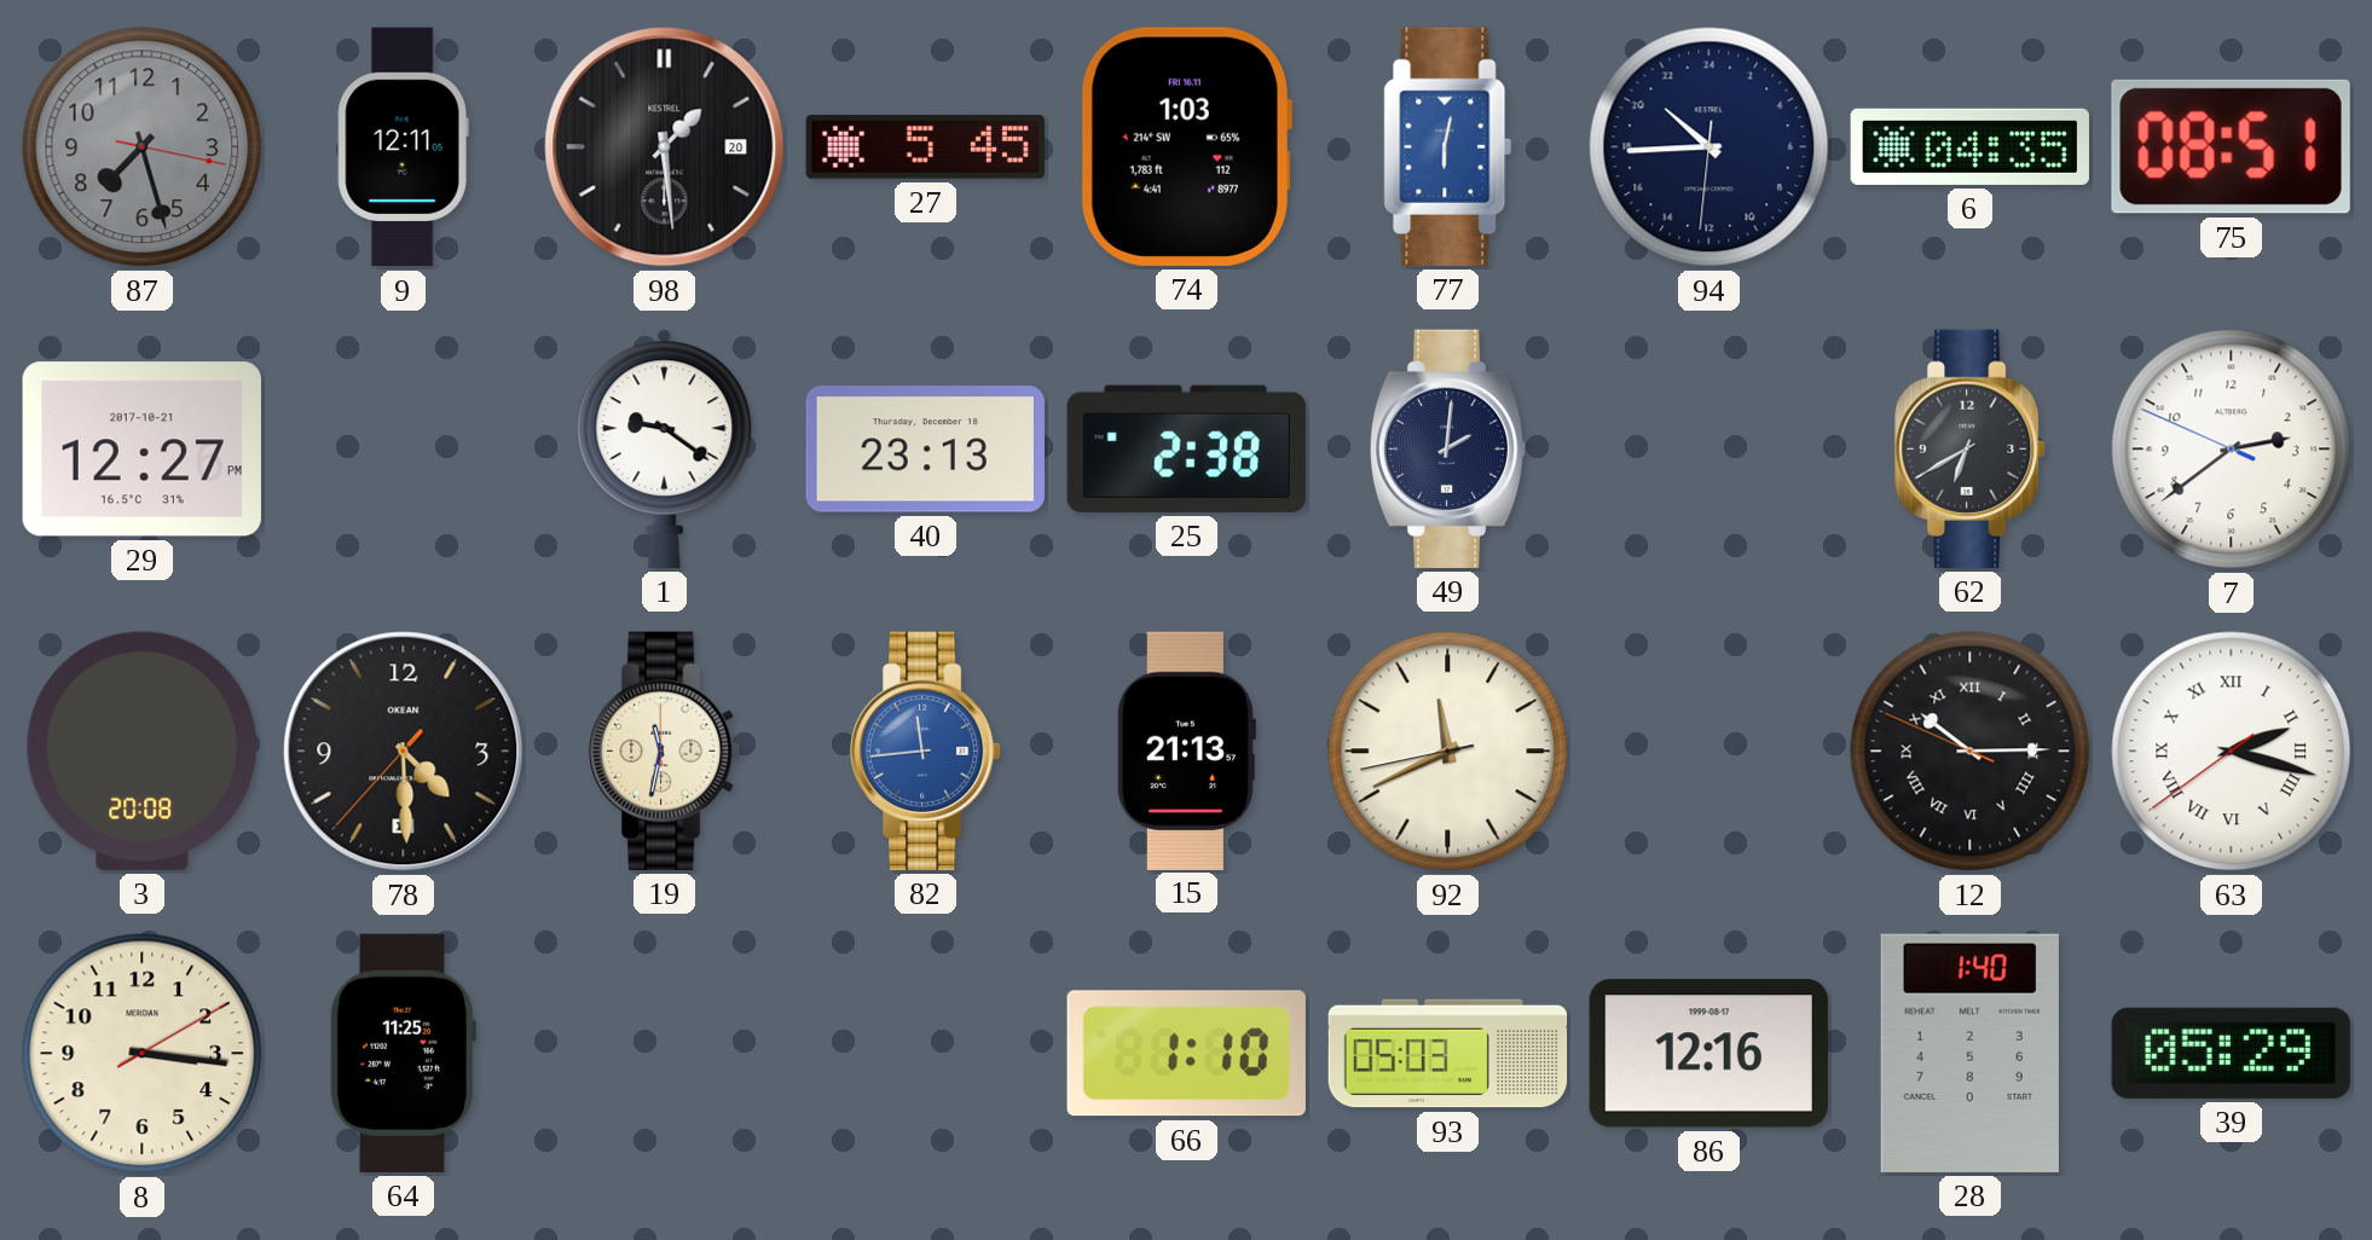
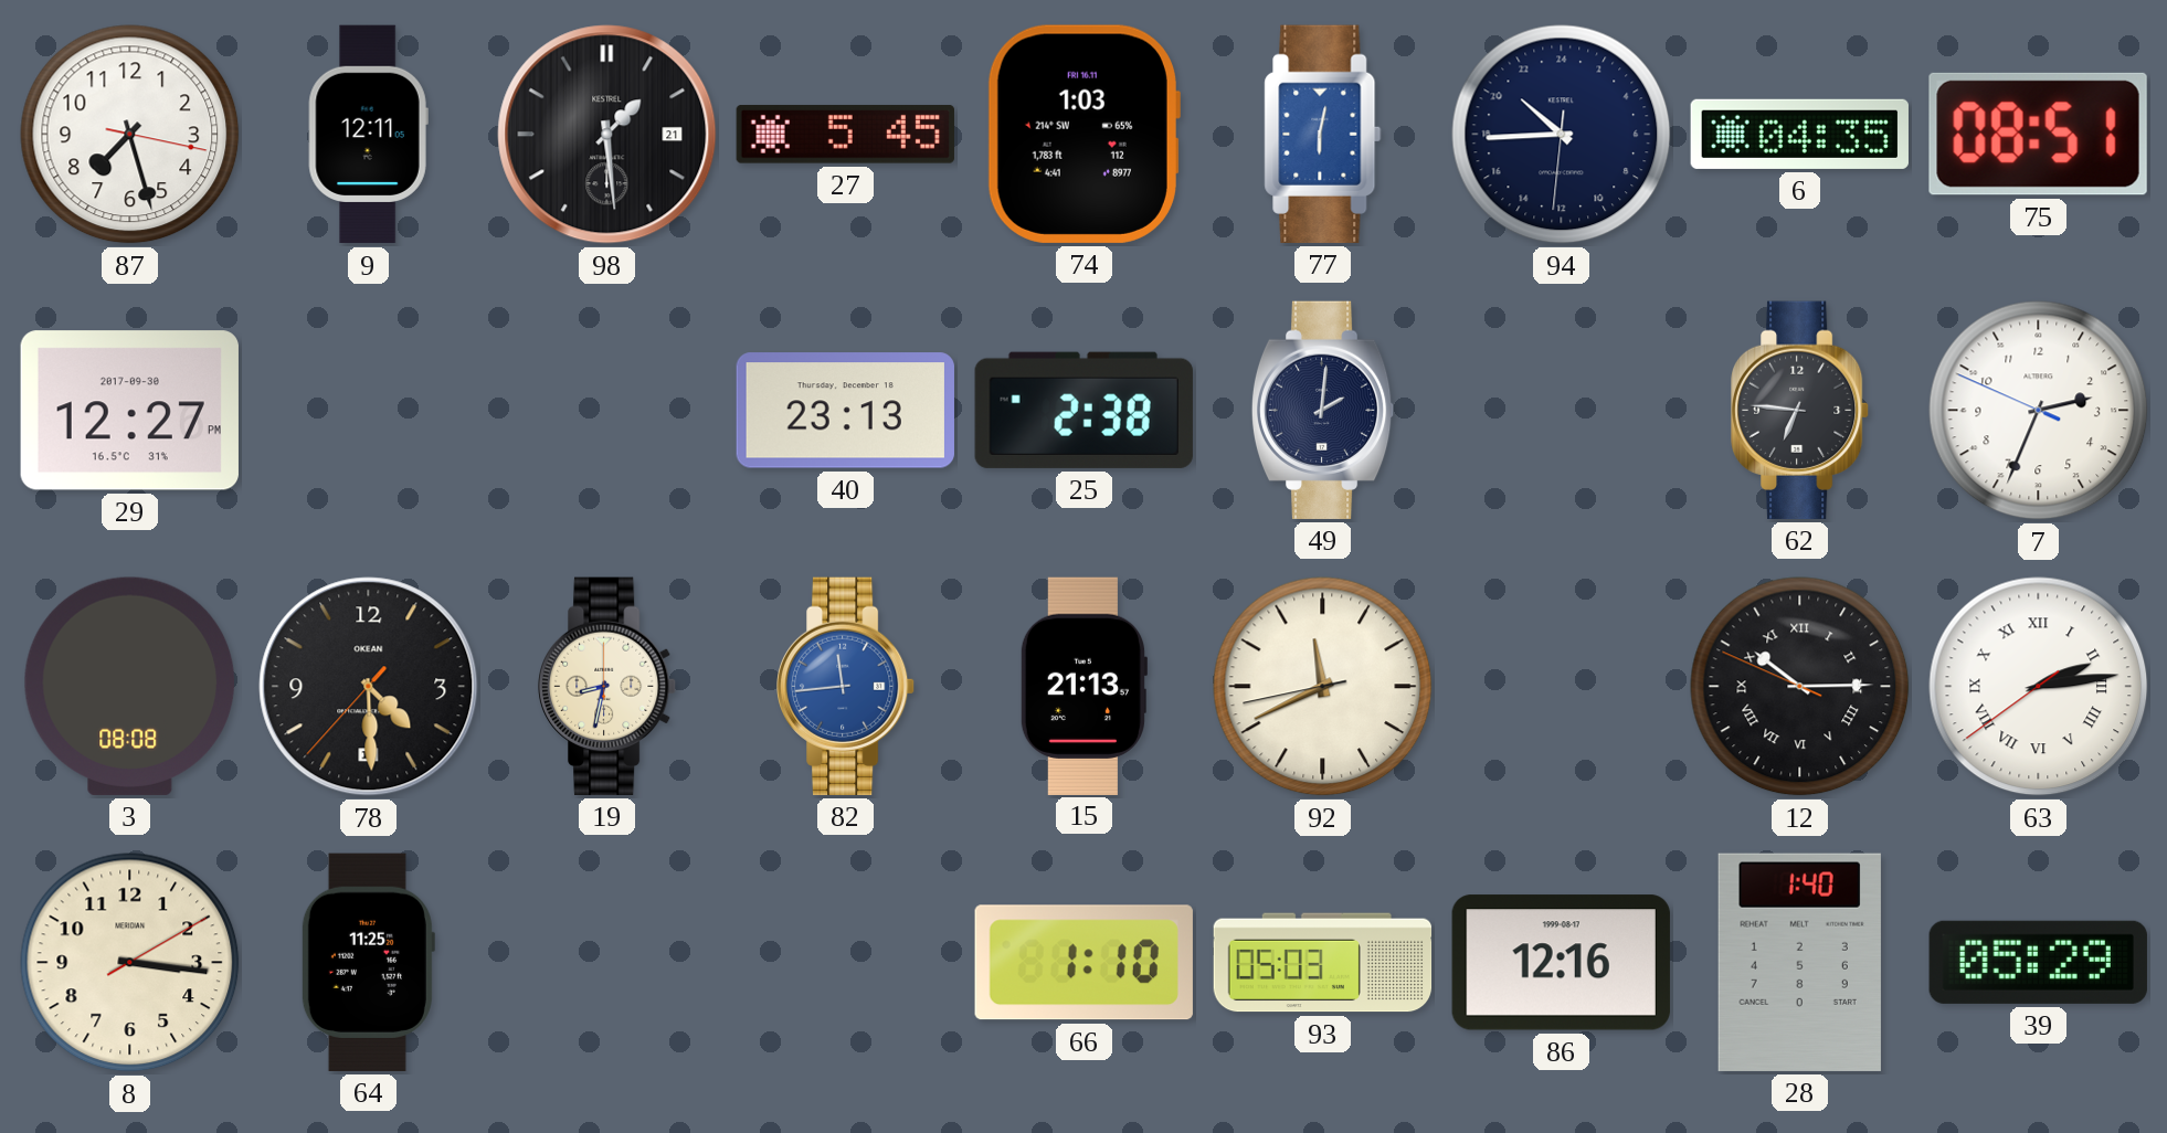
87 dial: grey -> white
98 date: 20 -> 21
29 date: 2017-10-21 -> 2017-09-30
1: 9:21 -> none
62: 6:40 -> 6:46
7: 2:38 -> 2:33
3: 20:08 -> 08:08
19: 11:32 -> 8:32
63: 2:17 -> 2:13
